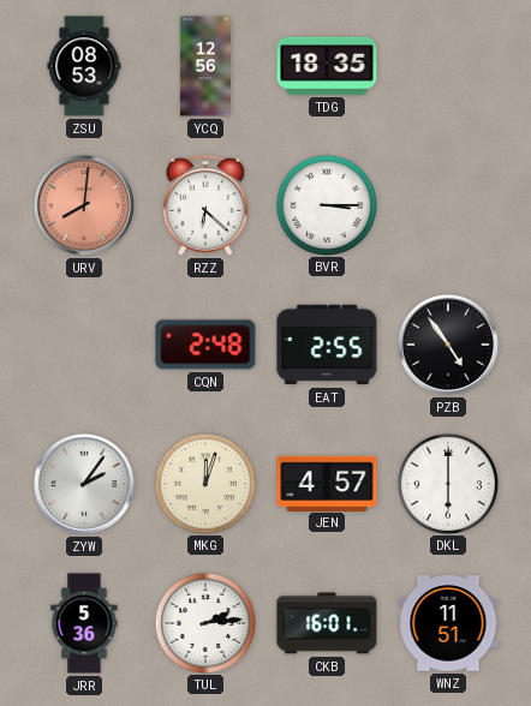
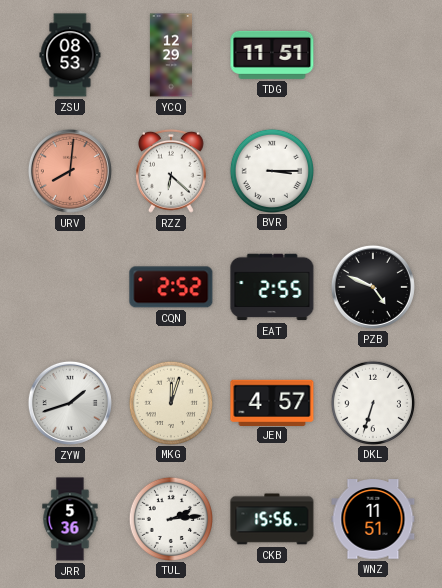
YCQ: 12:56 -> 12:29
TDG: 18:35 -> 11:51
CQN: 2:48 -> 2:52
PZB: 4:54 -> 4:49
ZYW: 2:06 -> 1:42
DKL: 6:00 -> 6:33
CKB: 16:01 -> 15:56
